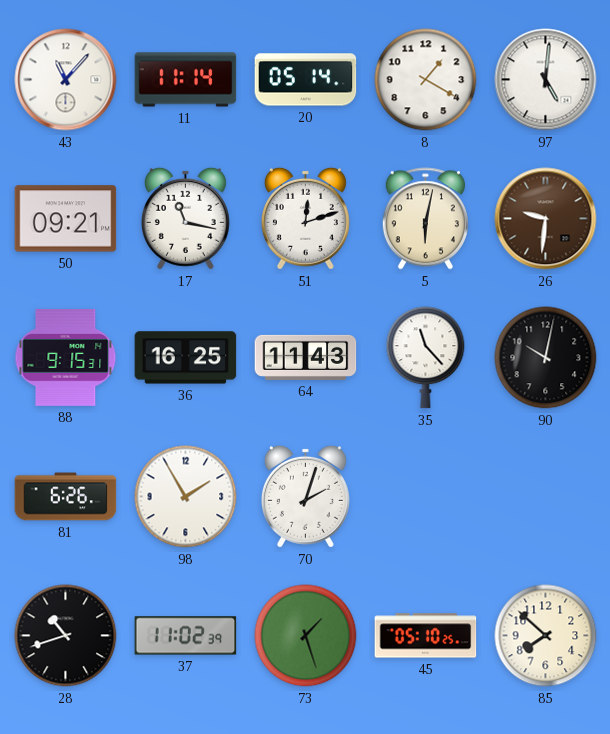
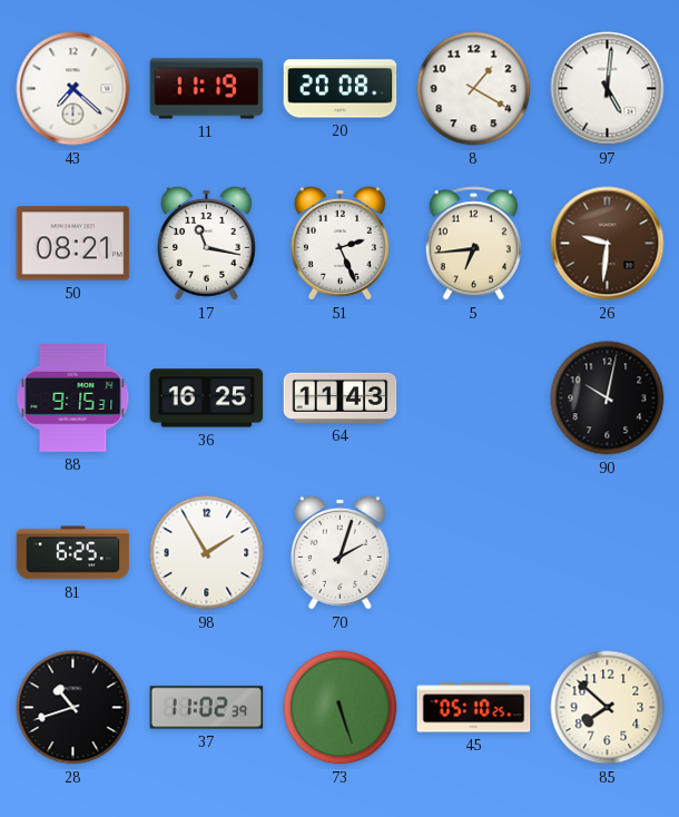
43: 11:07 -> 7:22
11: 11:14 -> 11:19
20: 05:14 -> 20:08
50: 09:21 -> 08:21
51: 12:12 -> 2:26
5: 6:02 -> 6:44
35: 11:23 -> none
81: 6:26 -> 6:25
73: 1:27 -> 5:27
